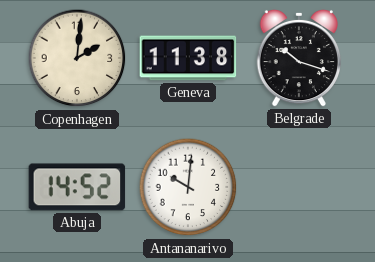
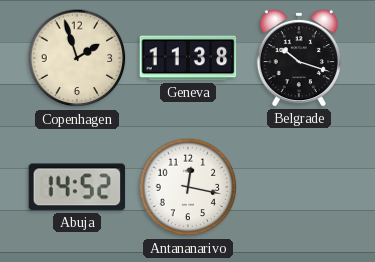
Copenhagen: 2:01 -> 1:57
Antananarivo: 10:01 -> 12:17
